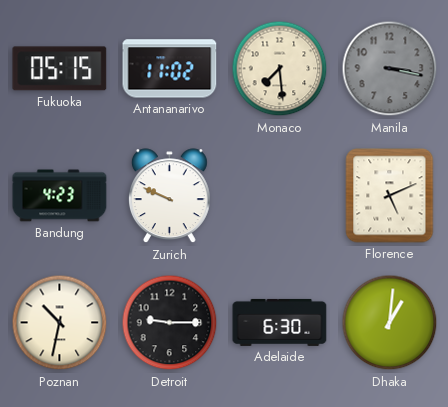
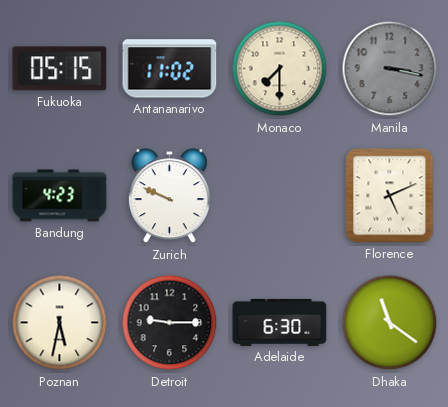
Monaco: 7:29 -> 7:30
Poznan: 10:32 -> 5:32
Dhaka: 1:01 -> 11:21
